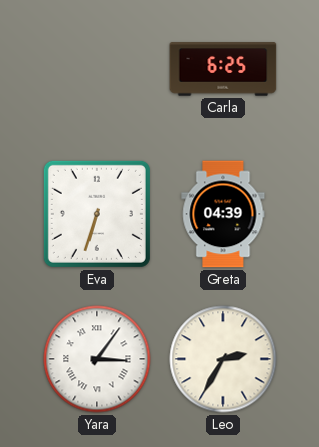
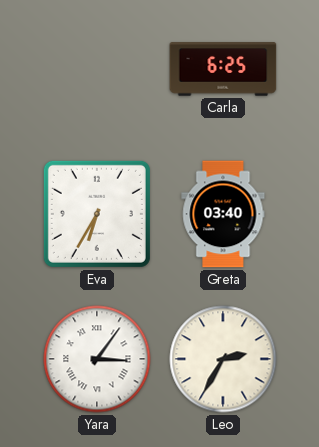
Eva: 6:33 -> 6:35
Greta: 04:39 -> 03:40
